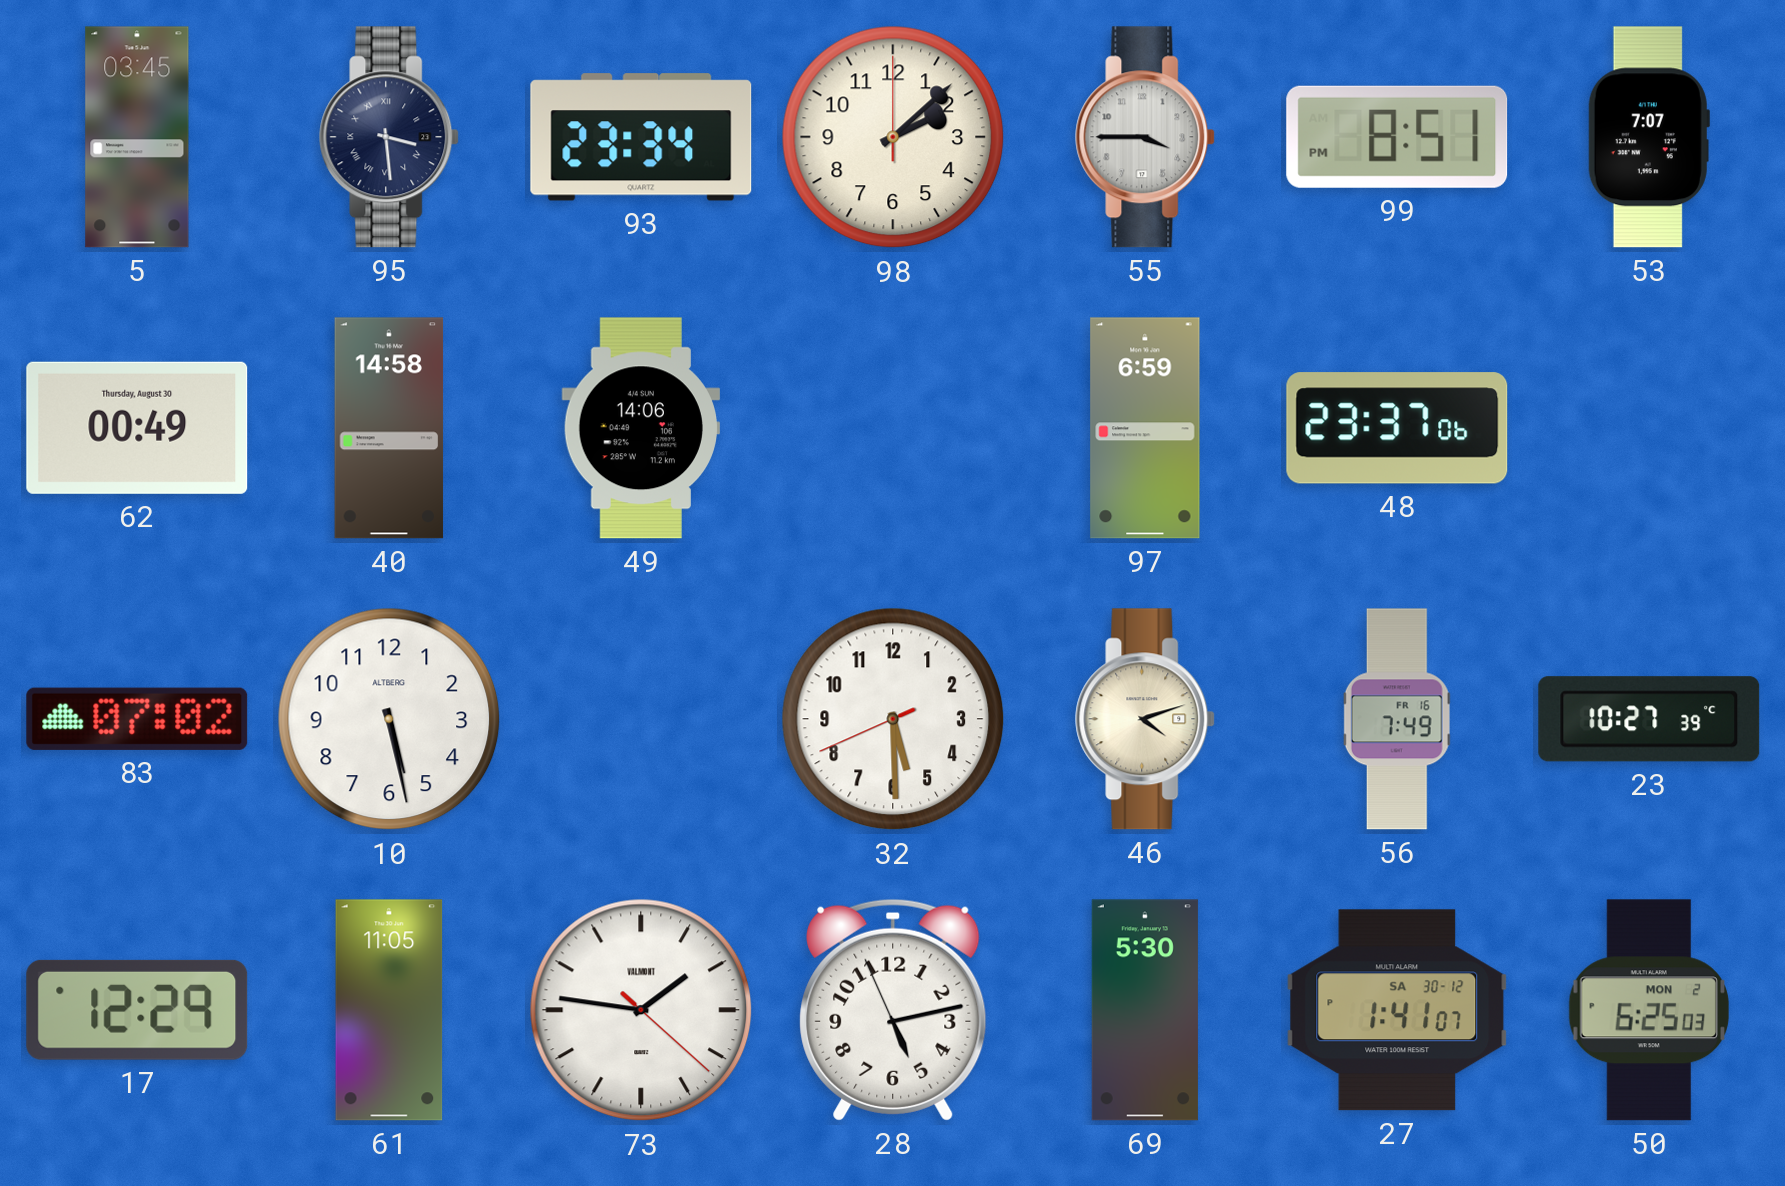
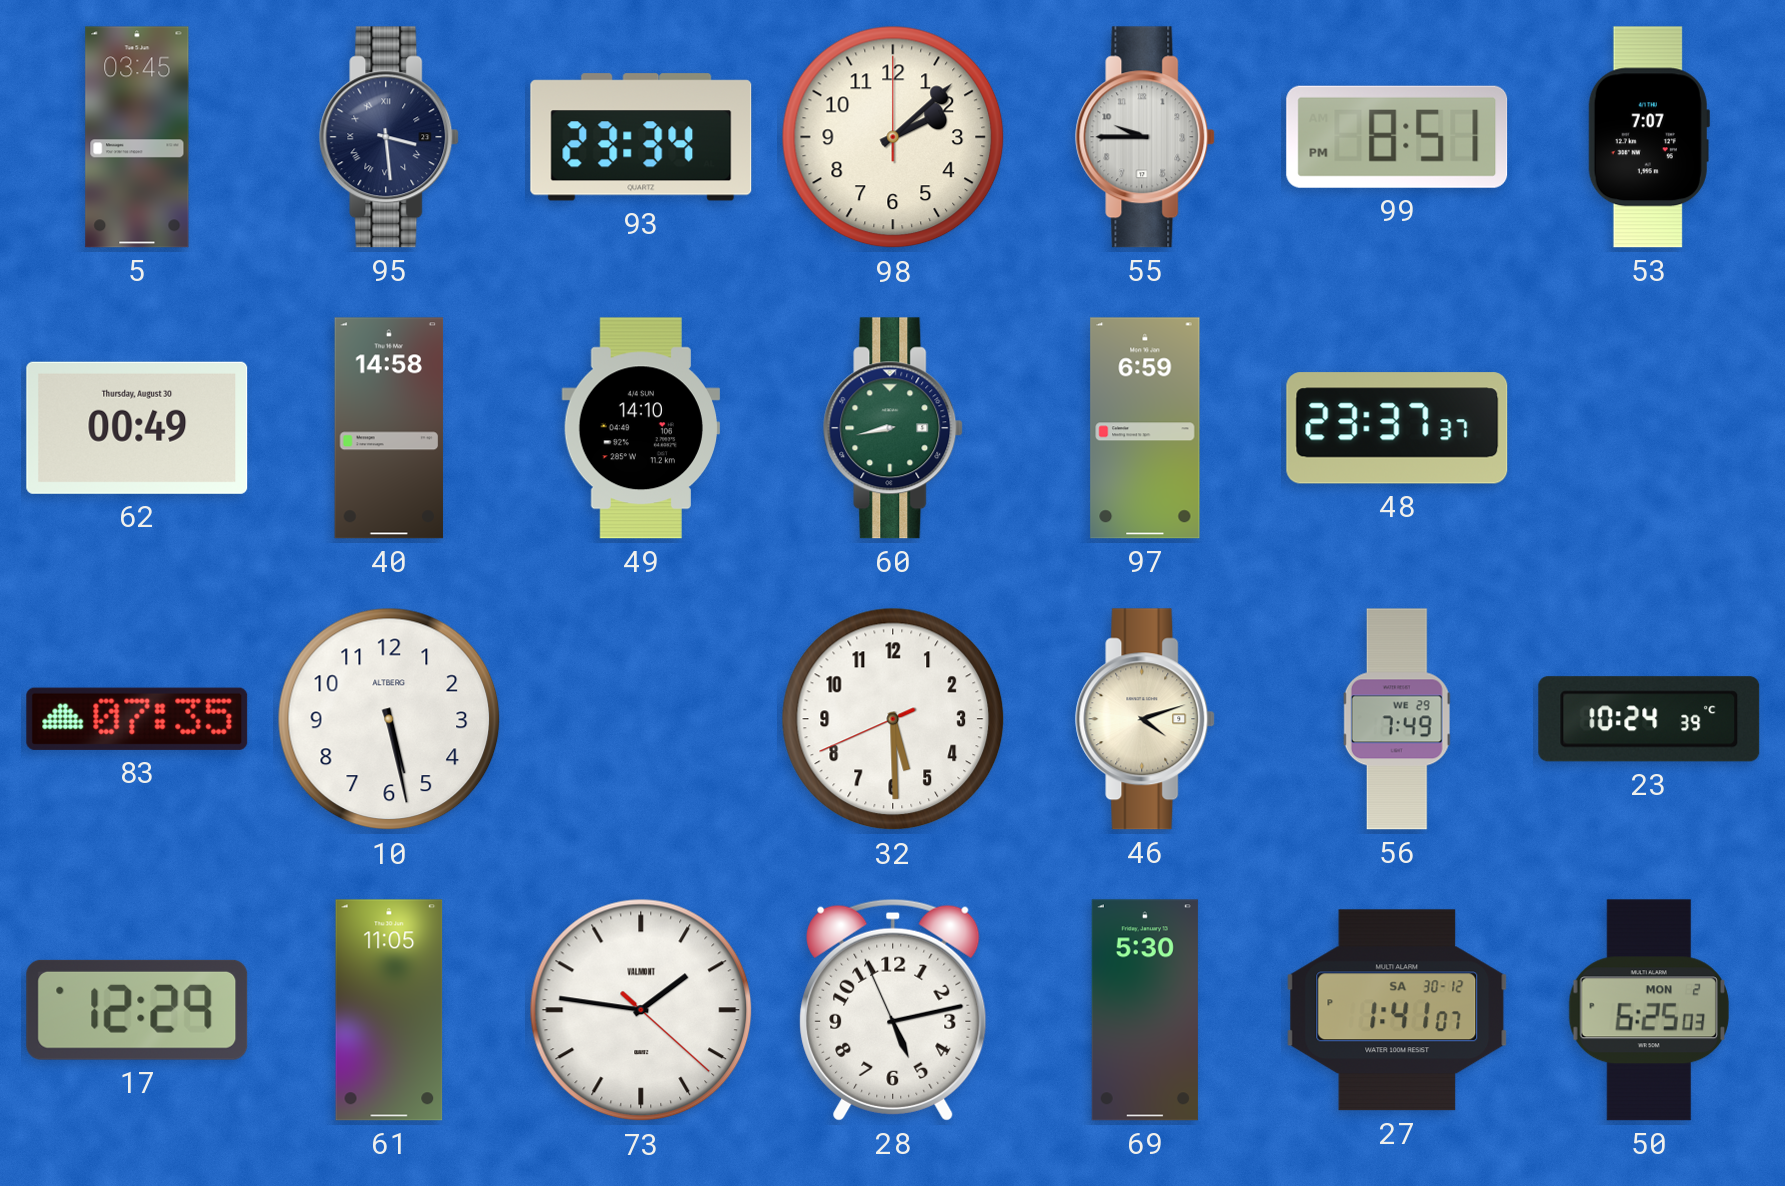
55: 3:45 -> 9:45
49: 14:06 -> 14:10
60: none -> 8:43
48: 23:37:06 -> 23:37:37
83: 07:02 -> 07:35
56 date: FR 16 -> WE 29
23: 10:27 -> 10:24
